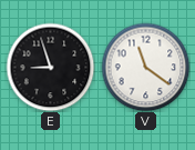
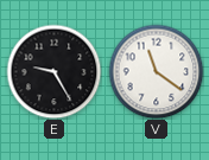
E: 8:57 -> 9:25
